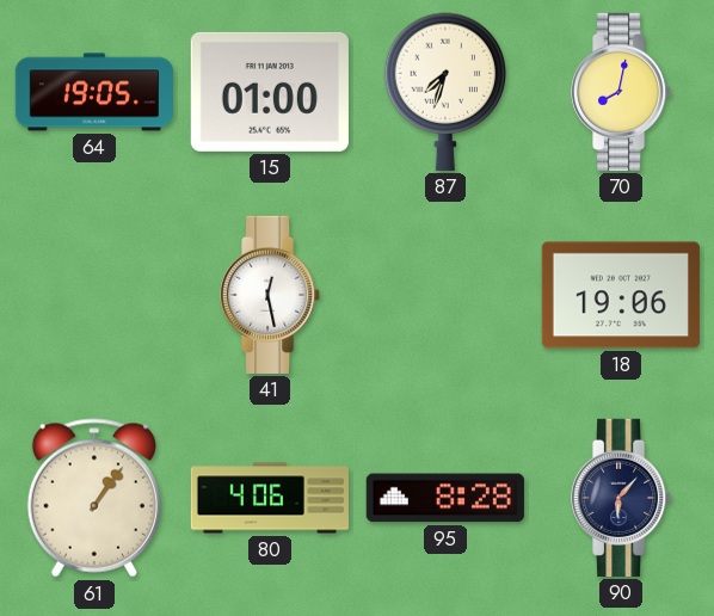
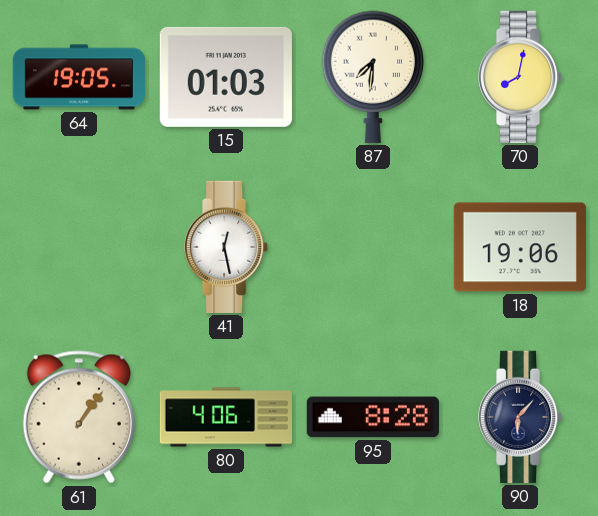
15: 01:00 -> 01:03
87: 7:33 -> 7:31
